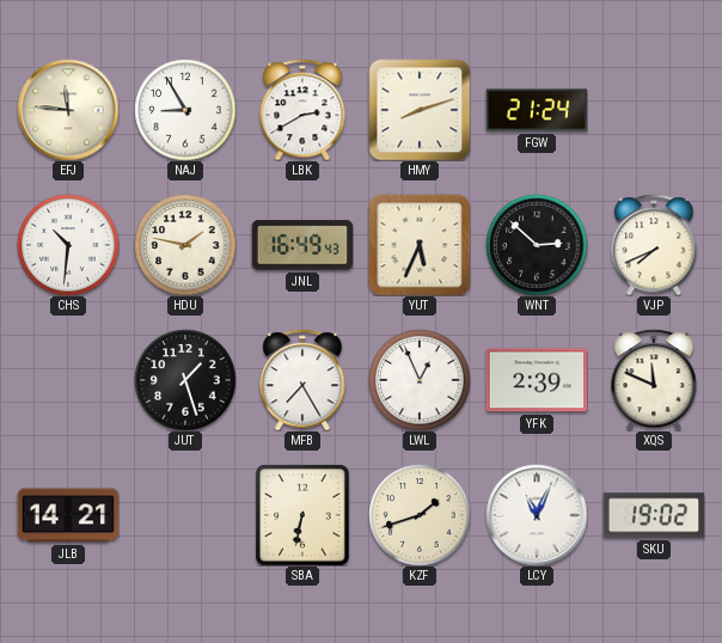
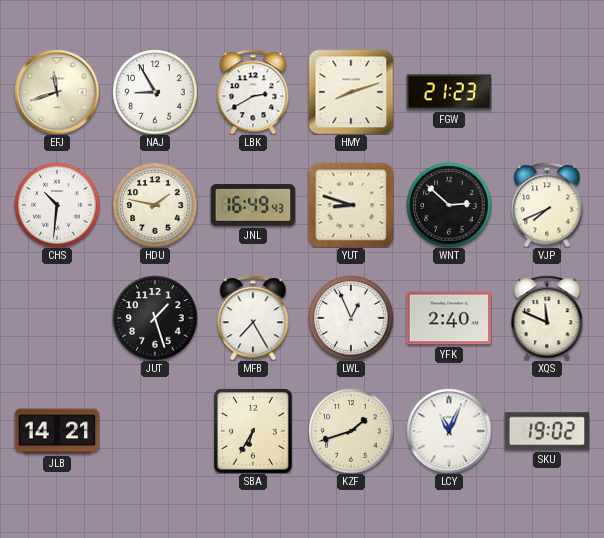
EFJ: 11:46 -> 11:42
FGW: 21:24 -> 21:23
YUT: 5:34 -> 8:48
YFK: 2:39 -> 2:40
SBA: 6:32 -> 6:35
